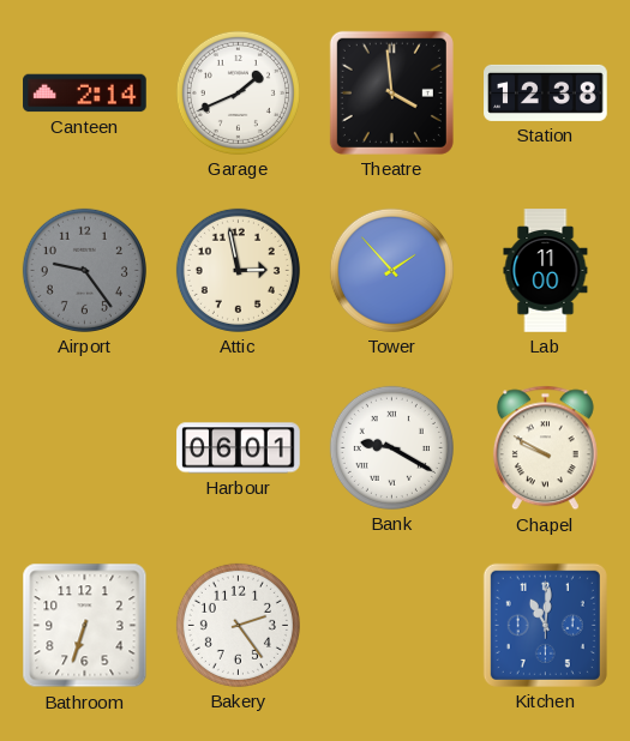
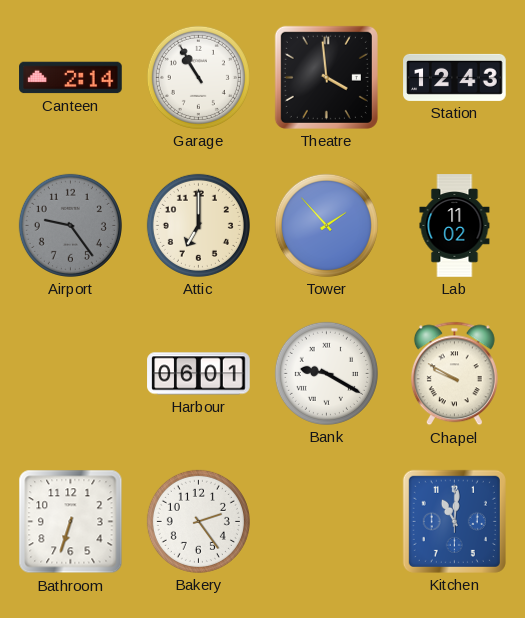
Garage: 1:41 -> 10:55
Station: 12:38 -> 12:43
Attic: 2:58 -> 7:00
Lab: 11:00 -> 11:02
